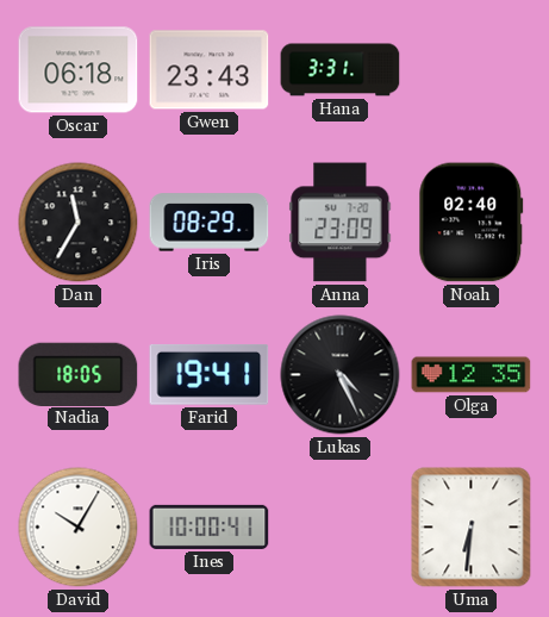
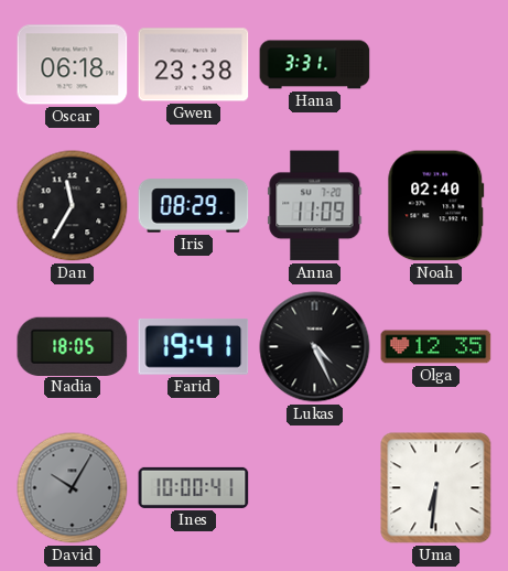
Gwen: 23:43 -> 23:38
Anna: 23:09 -> 11:09
David dial: white -> grey
